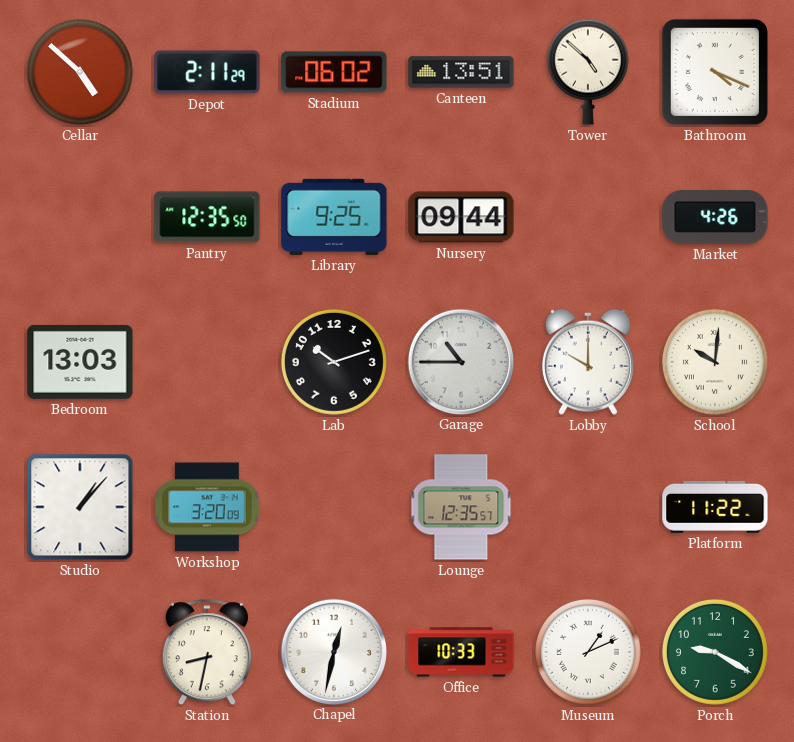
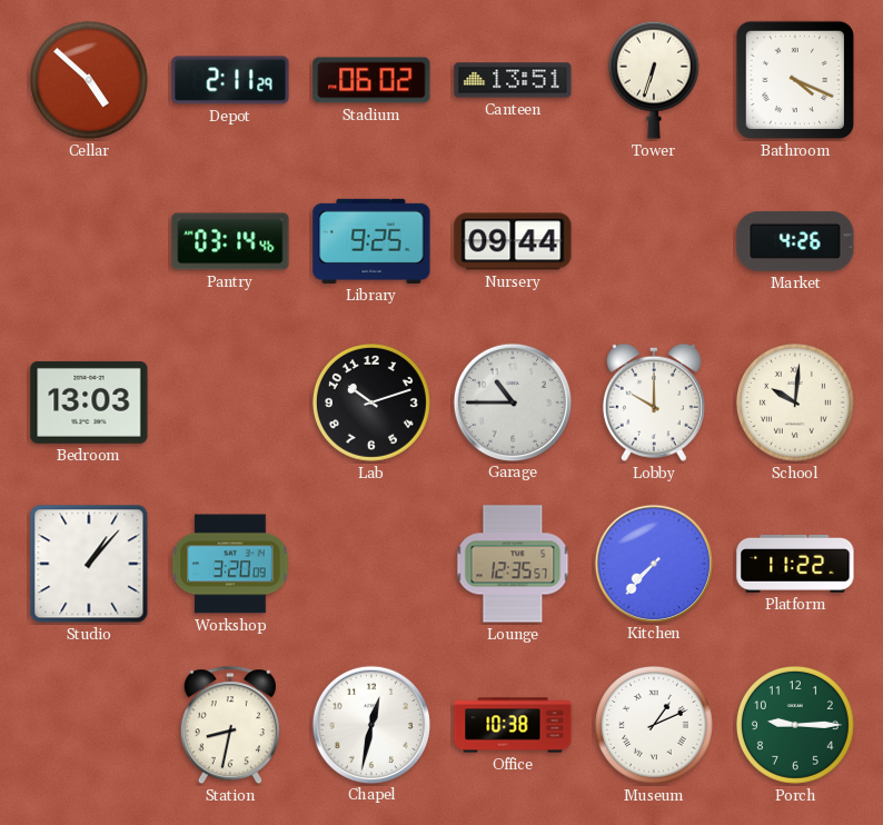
Tower: 4:52 -> 6:33
Pantry: 12:35 -> 03:14
Kitchen: none -> 7:37
Office: 10:33 -> 10:38
Porch: 9:20 -> 9:15
